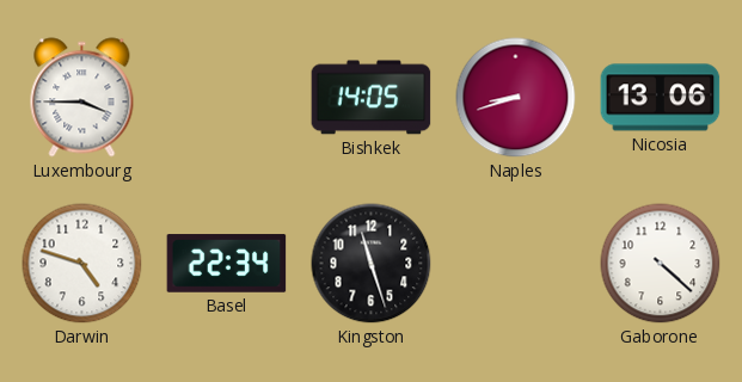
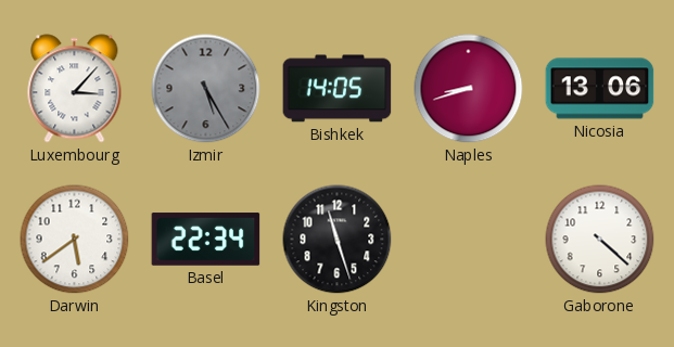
Luxembourg: 3:45 -> 3:07
Izmir: none -> 5:25
Darwin: 4:48 -> 5:39
